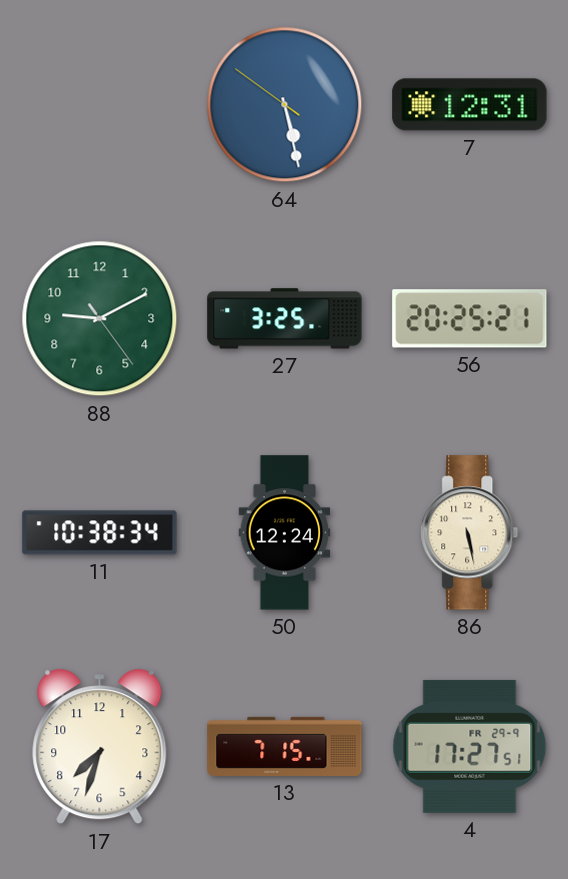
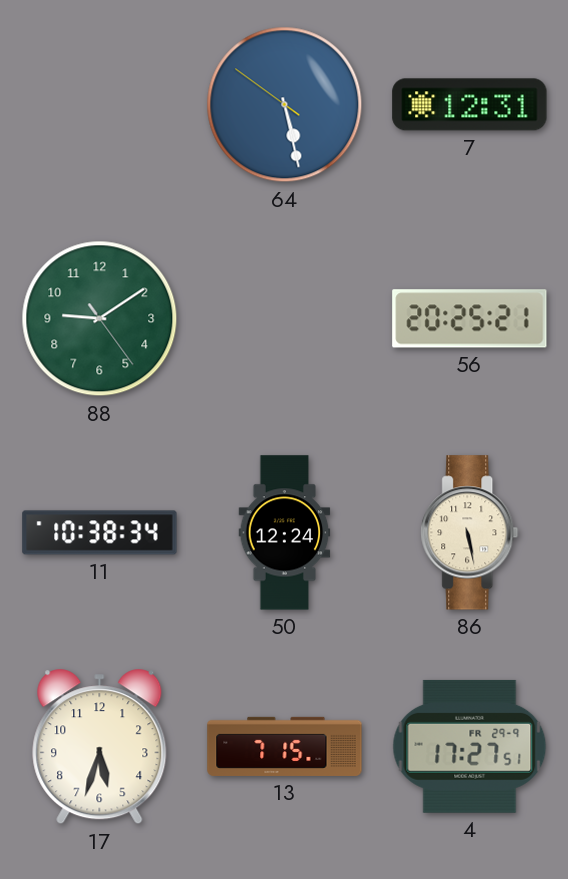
88: 9:10 -> 9:09
27: 3:25 -> none
17: 7:33 -> 5:33
